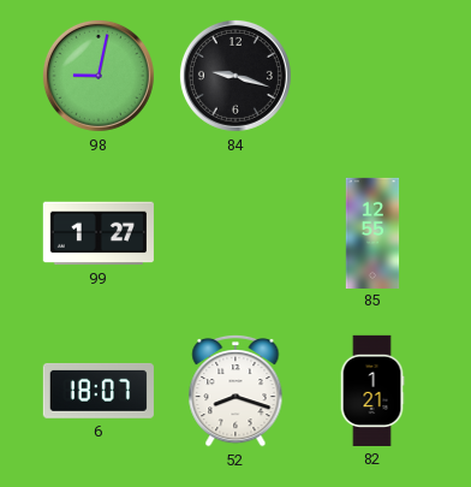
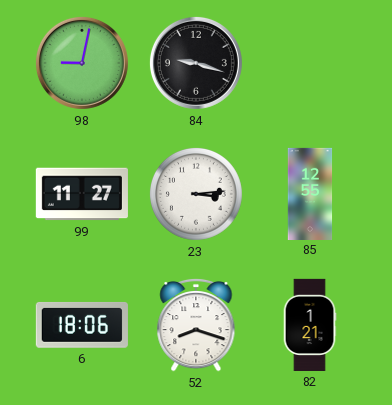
99: 1:27 -> 11:27
23: none -> 3:14
6: 18:07 -> 18:06
